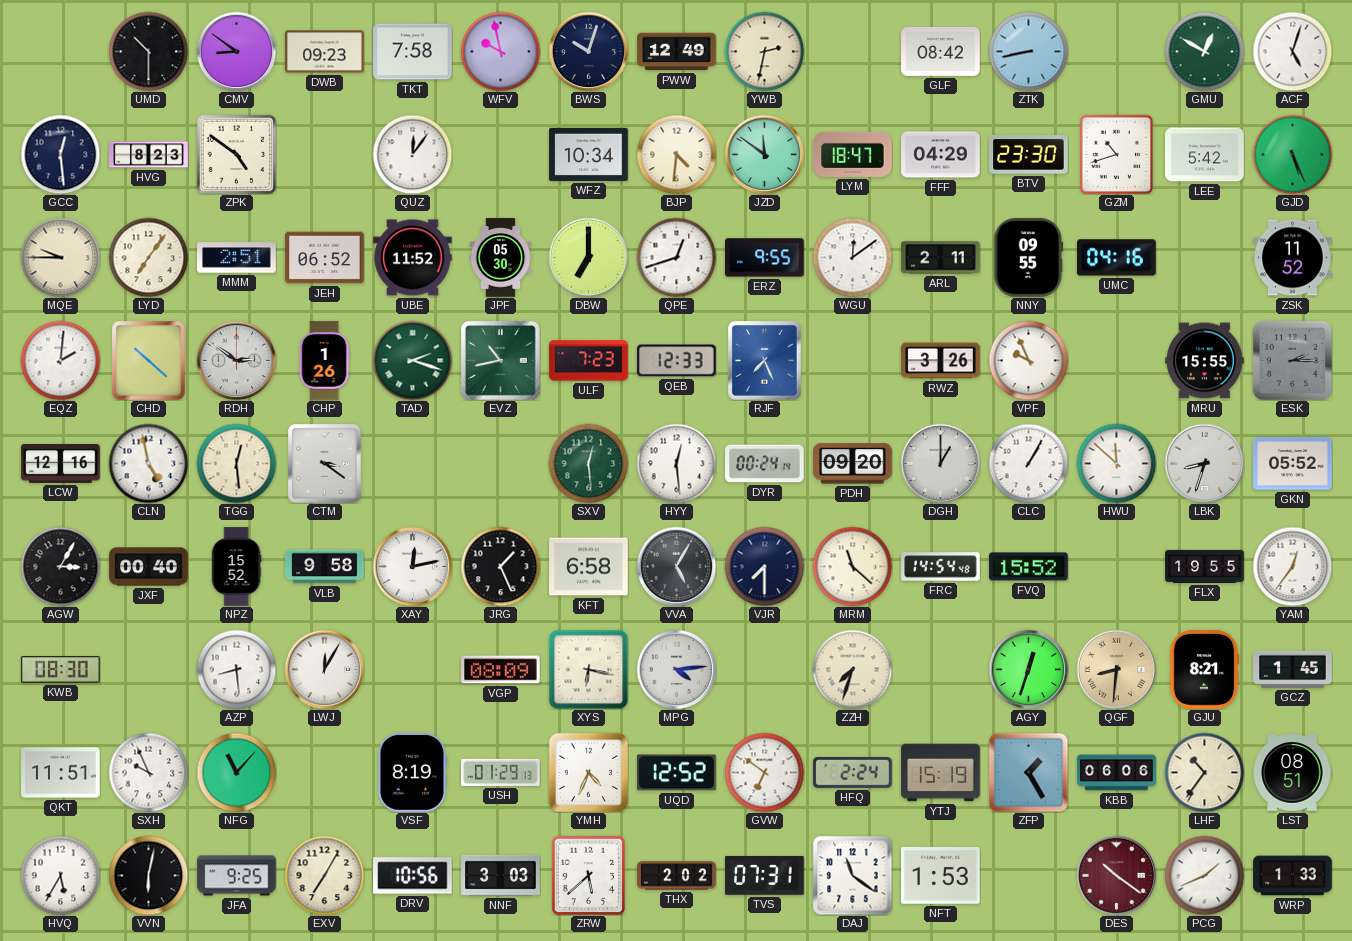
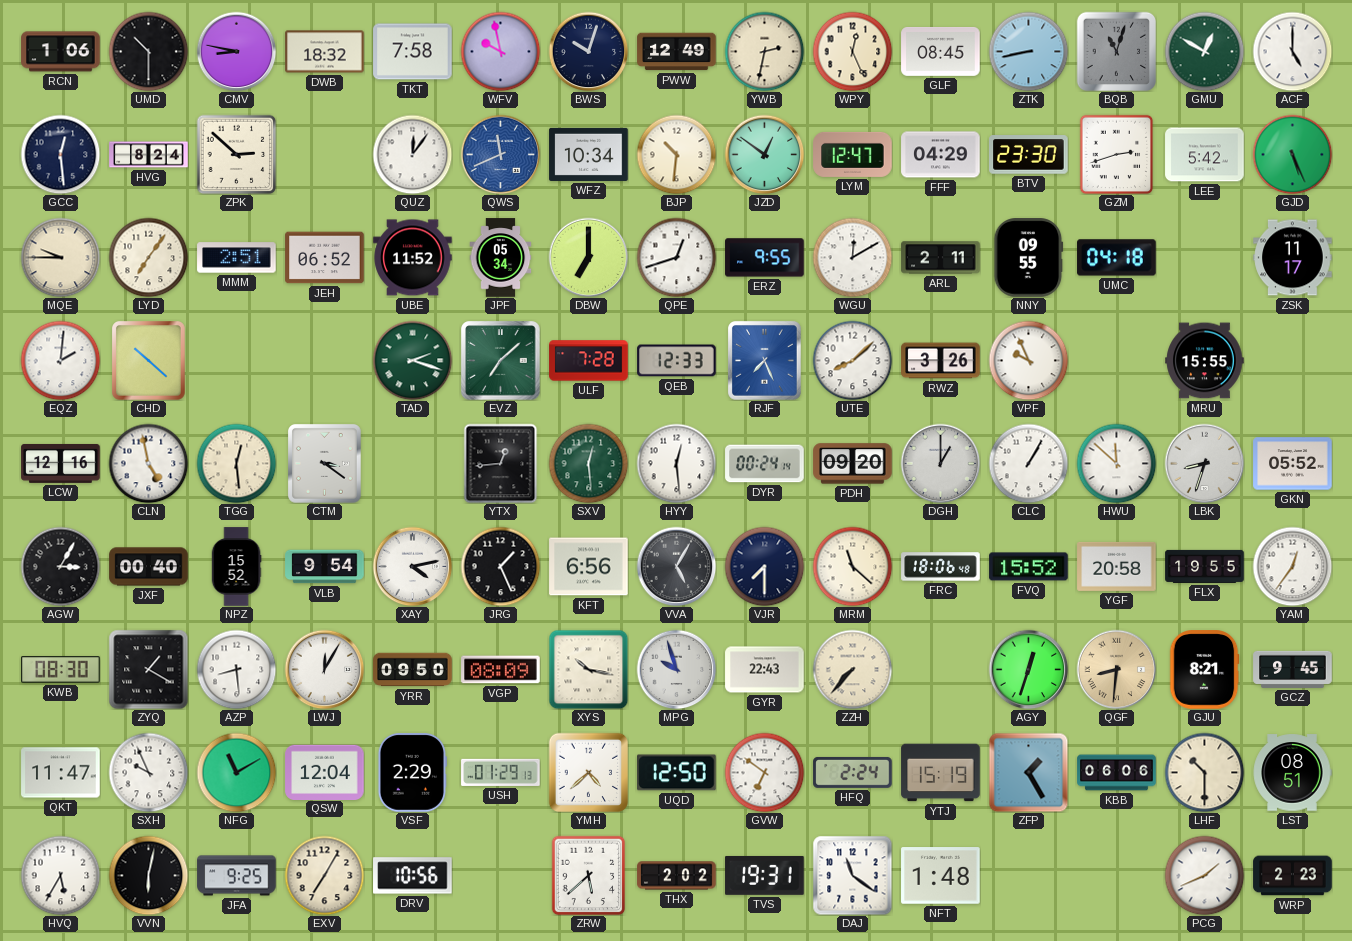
RCN: none -> 1:06
CMV: 8:51 -> 8:47
DWB: 09:23 -> 18:32
WPY: none -> 12:26
GLF: 08:42 -> 08:45
BQB: none -> 11:03
ACF: 5:03 -> 5:00
HVG: 8:23 -> 8:24
ZPK: 4:51 -> 2:52
QWS: none -> 11:41
BJP: 4:31 -> 10:31
JZD: 11:51 -> 12:51
LYM: 18:47 -> 12:47
GZM: 10:42 -> 2:42
JPF: 05:30 -> 05:34
WGU: 12:09 -> 12:10
UMC: 04:16 -> 04:18
ZSK: 11:52 -> 11:17
RDH: 2:51 -> none
CHP: 1:26 -> none
EVZ: 10:43 -> 7:08
ULF: 7:23 -> 7:28
UTE: none -> 8:08
ESK: 2:15 -> none
YTX: none -> 12:44
VLB: 9:58 -> 9:54
XAY: 12:13 -> 4:13
KFT: 6:58 -> 6:56
FRC: 14:54 -> 18:06
YGF: none -> 20:58
ZYQ: none -> 1:20
YRR: none -> 09:50
XYS: 6:17 -> 10:17
MPG: 4:14 -> 9:57
GYR: none -> 22:43
ZZH: 7:33 -> 7:37
GCZ: 1:45 -> 9:45
QKT: 11:51 -> 11:47
NFG: 11:07 -> 11:10
QSW: none -> 12:04
VSF: 8:19 -> 2:29
YMH: 4:34 -> 4:38
UQD: 12:52 -> 12:50
LHF: 10:36 -> 10:30
NNF: 3:03 -> none
TVS: 07:31 -> 19:31
NFT: 1:53 -> 1:48
DES: 10:21 -> none
WRP: 1:33 -> 2:23
